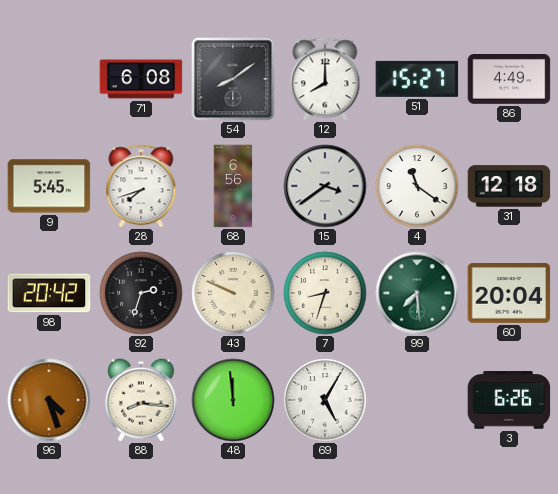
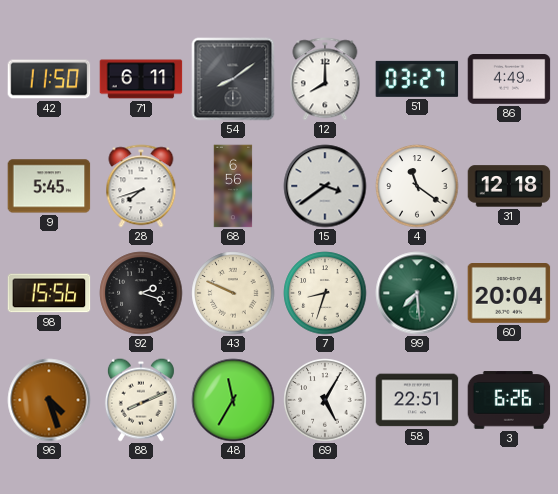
42: none -> 11:50
71: 6:08 -> 6:11
51: 15:27 -> 03:27
98: 20:42 -> 15:56
92: 2:33 -> 2:18
88: 8:16 -> 8:11
48: 11:59 -> 11:35
58: none -> 22:51
